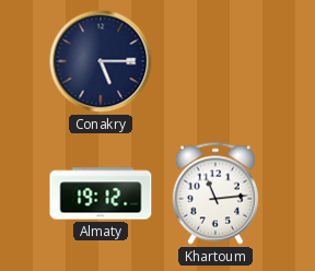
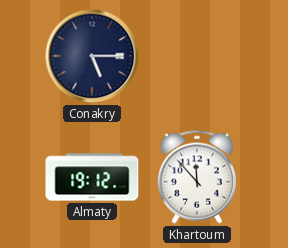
Khartoum: 11:14 -> 11:53
